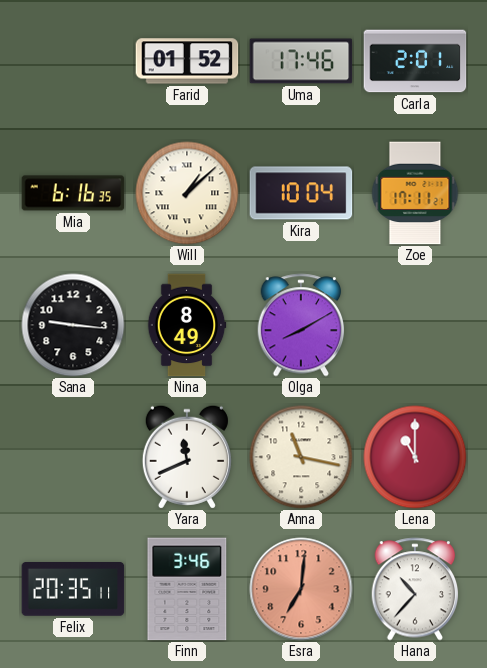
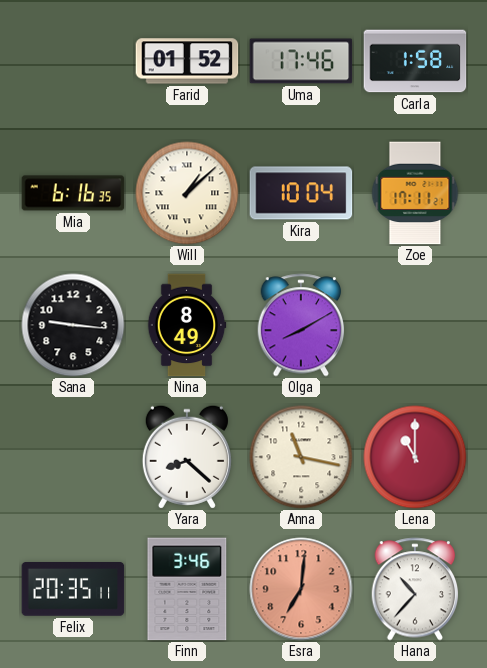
Carla: 2:01 -> 1:58
Yara: 11:41 -> 8:22
